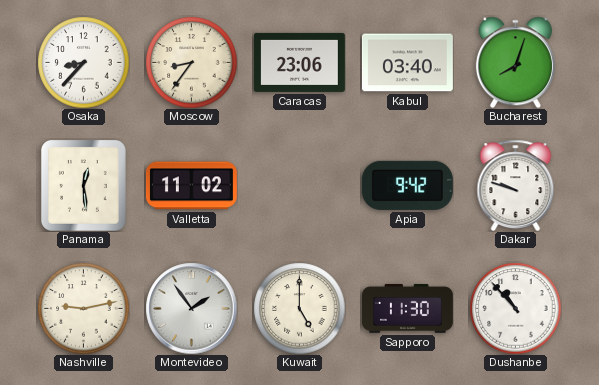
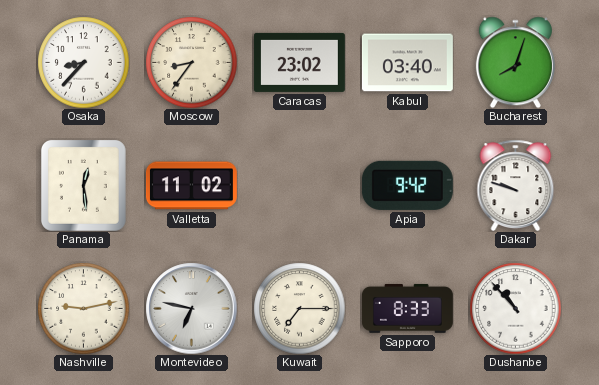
Caracas: 23:06 -> 23:02
Montevideo: 1:54 -> 6:47
Kuwait: 5:00 -> 7:15
Sapporo: 11:30 -> 8:33
